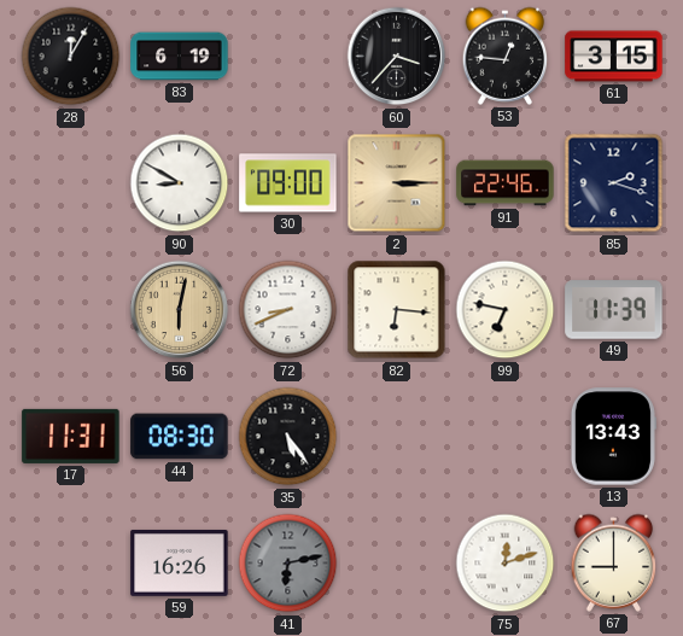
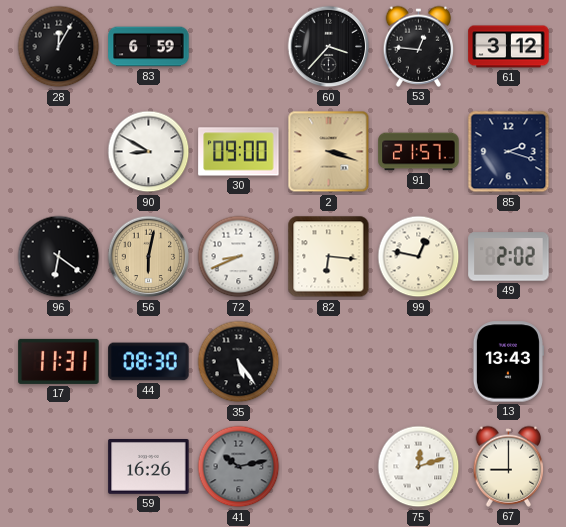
83: 6:19 -> 6:59
61: 3:15 -> 3:12
2: 3:15 -> 3:18
91: 22:46 -> 21:57
96: none -> 6:21
99: 6:47 -> 12:47
49: 11:39 -> 2:02
41: 6:13 -> 10:13
